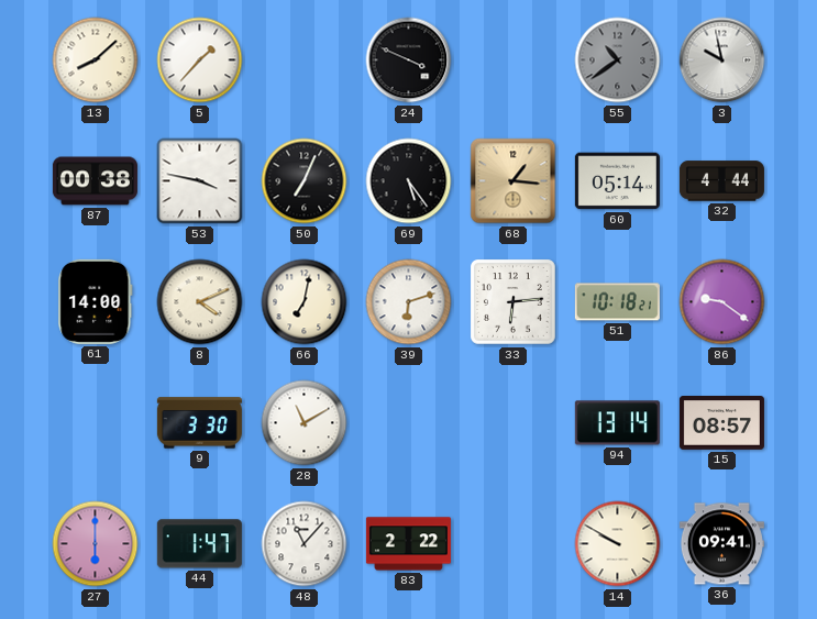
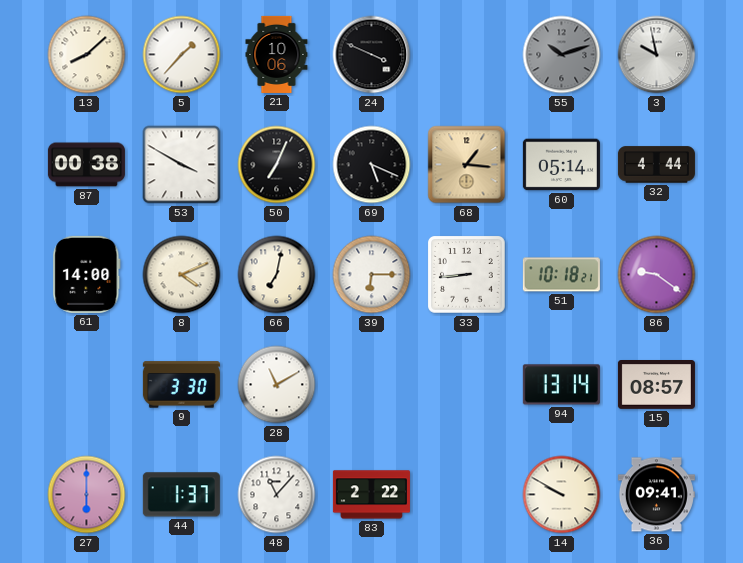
21: none -> 10:06
55: 10:39 -> 10:12
53: 3:47 -> 3:50
69: 5:24 -> 5:19
39: 6:12 -> 6:15
33: 6:14 -> 8:44
44: 1:47 -> 1:37
